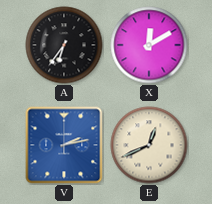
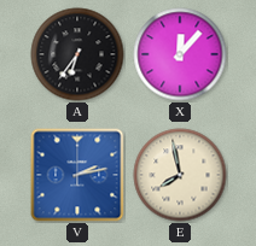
X: 12:10 -> 12:07
E: 12:41 -> 7:58
